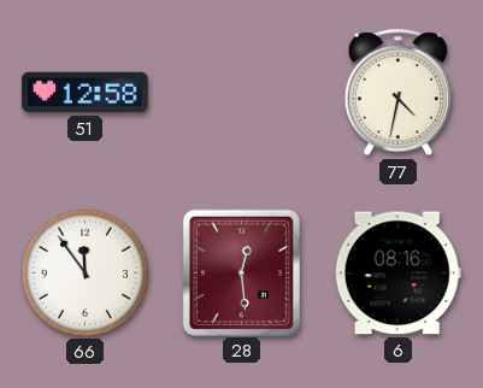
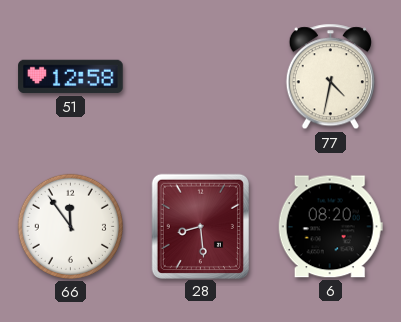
28: 12:29 -> 8:29
6: 08:16 -> 08:20
